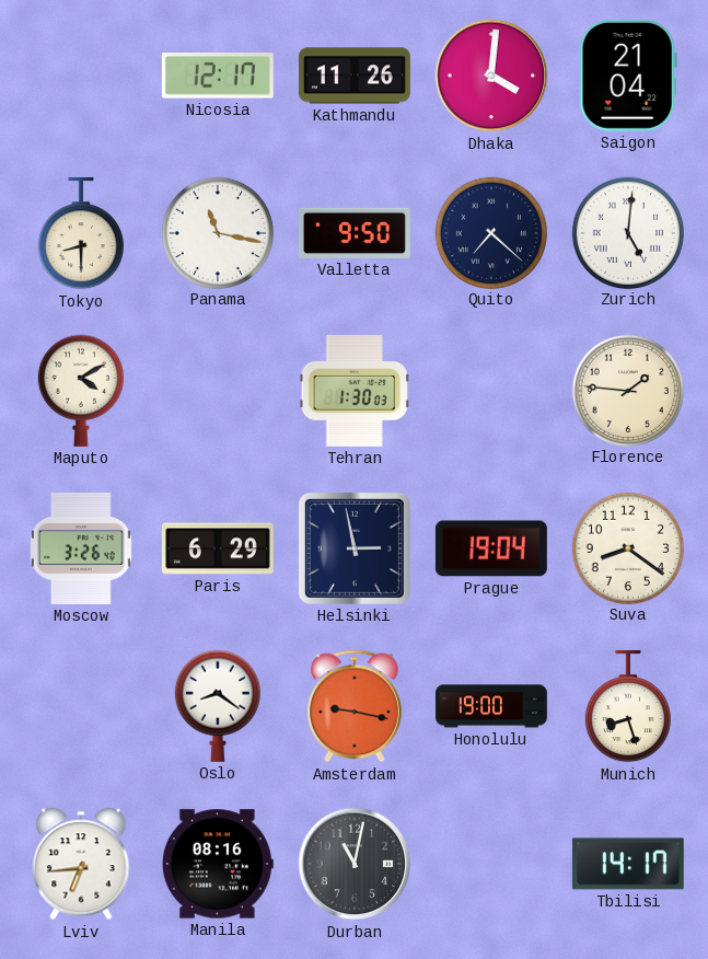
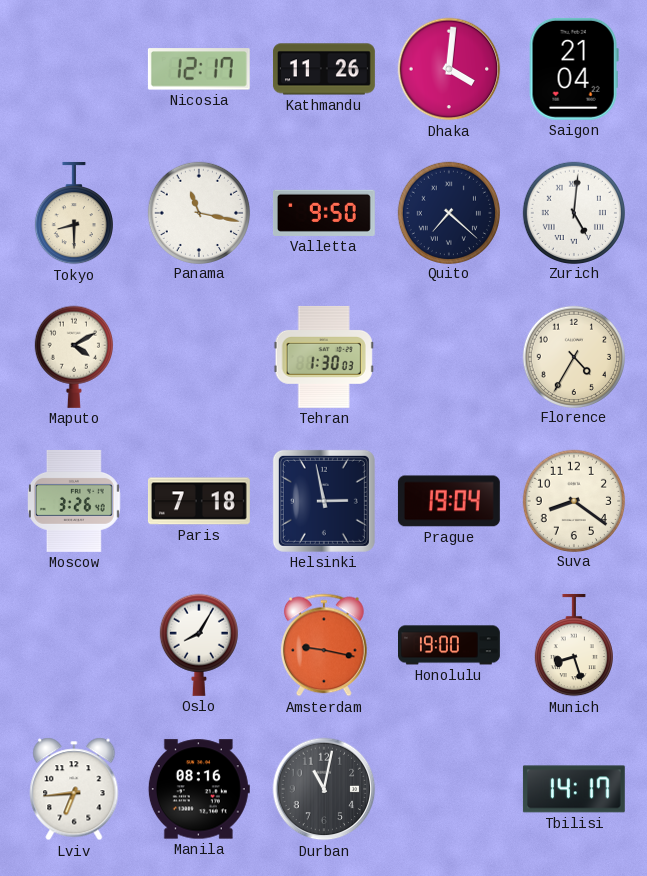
Florence: 1:46 -> 4:35
Paris: 6:29 -> 7:18
Oslo: 8:21 -> 8:05
